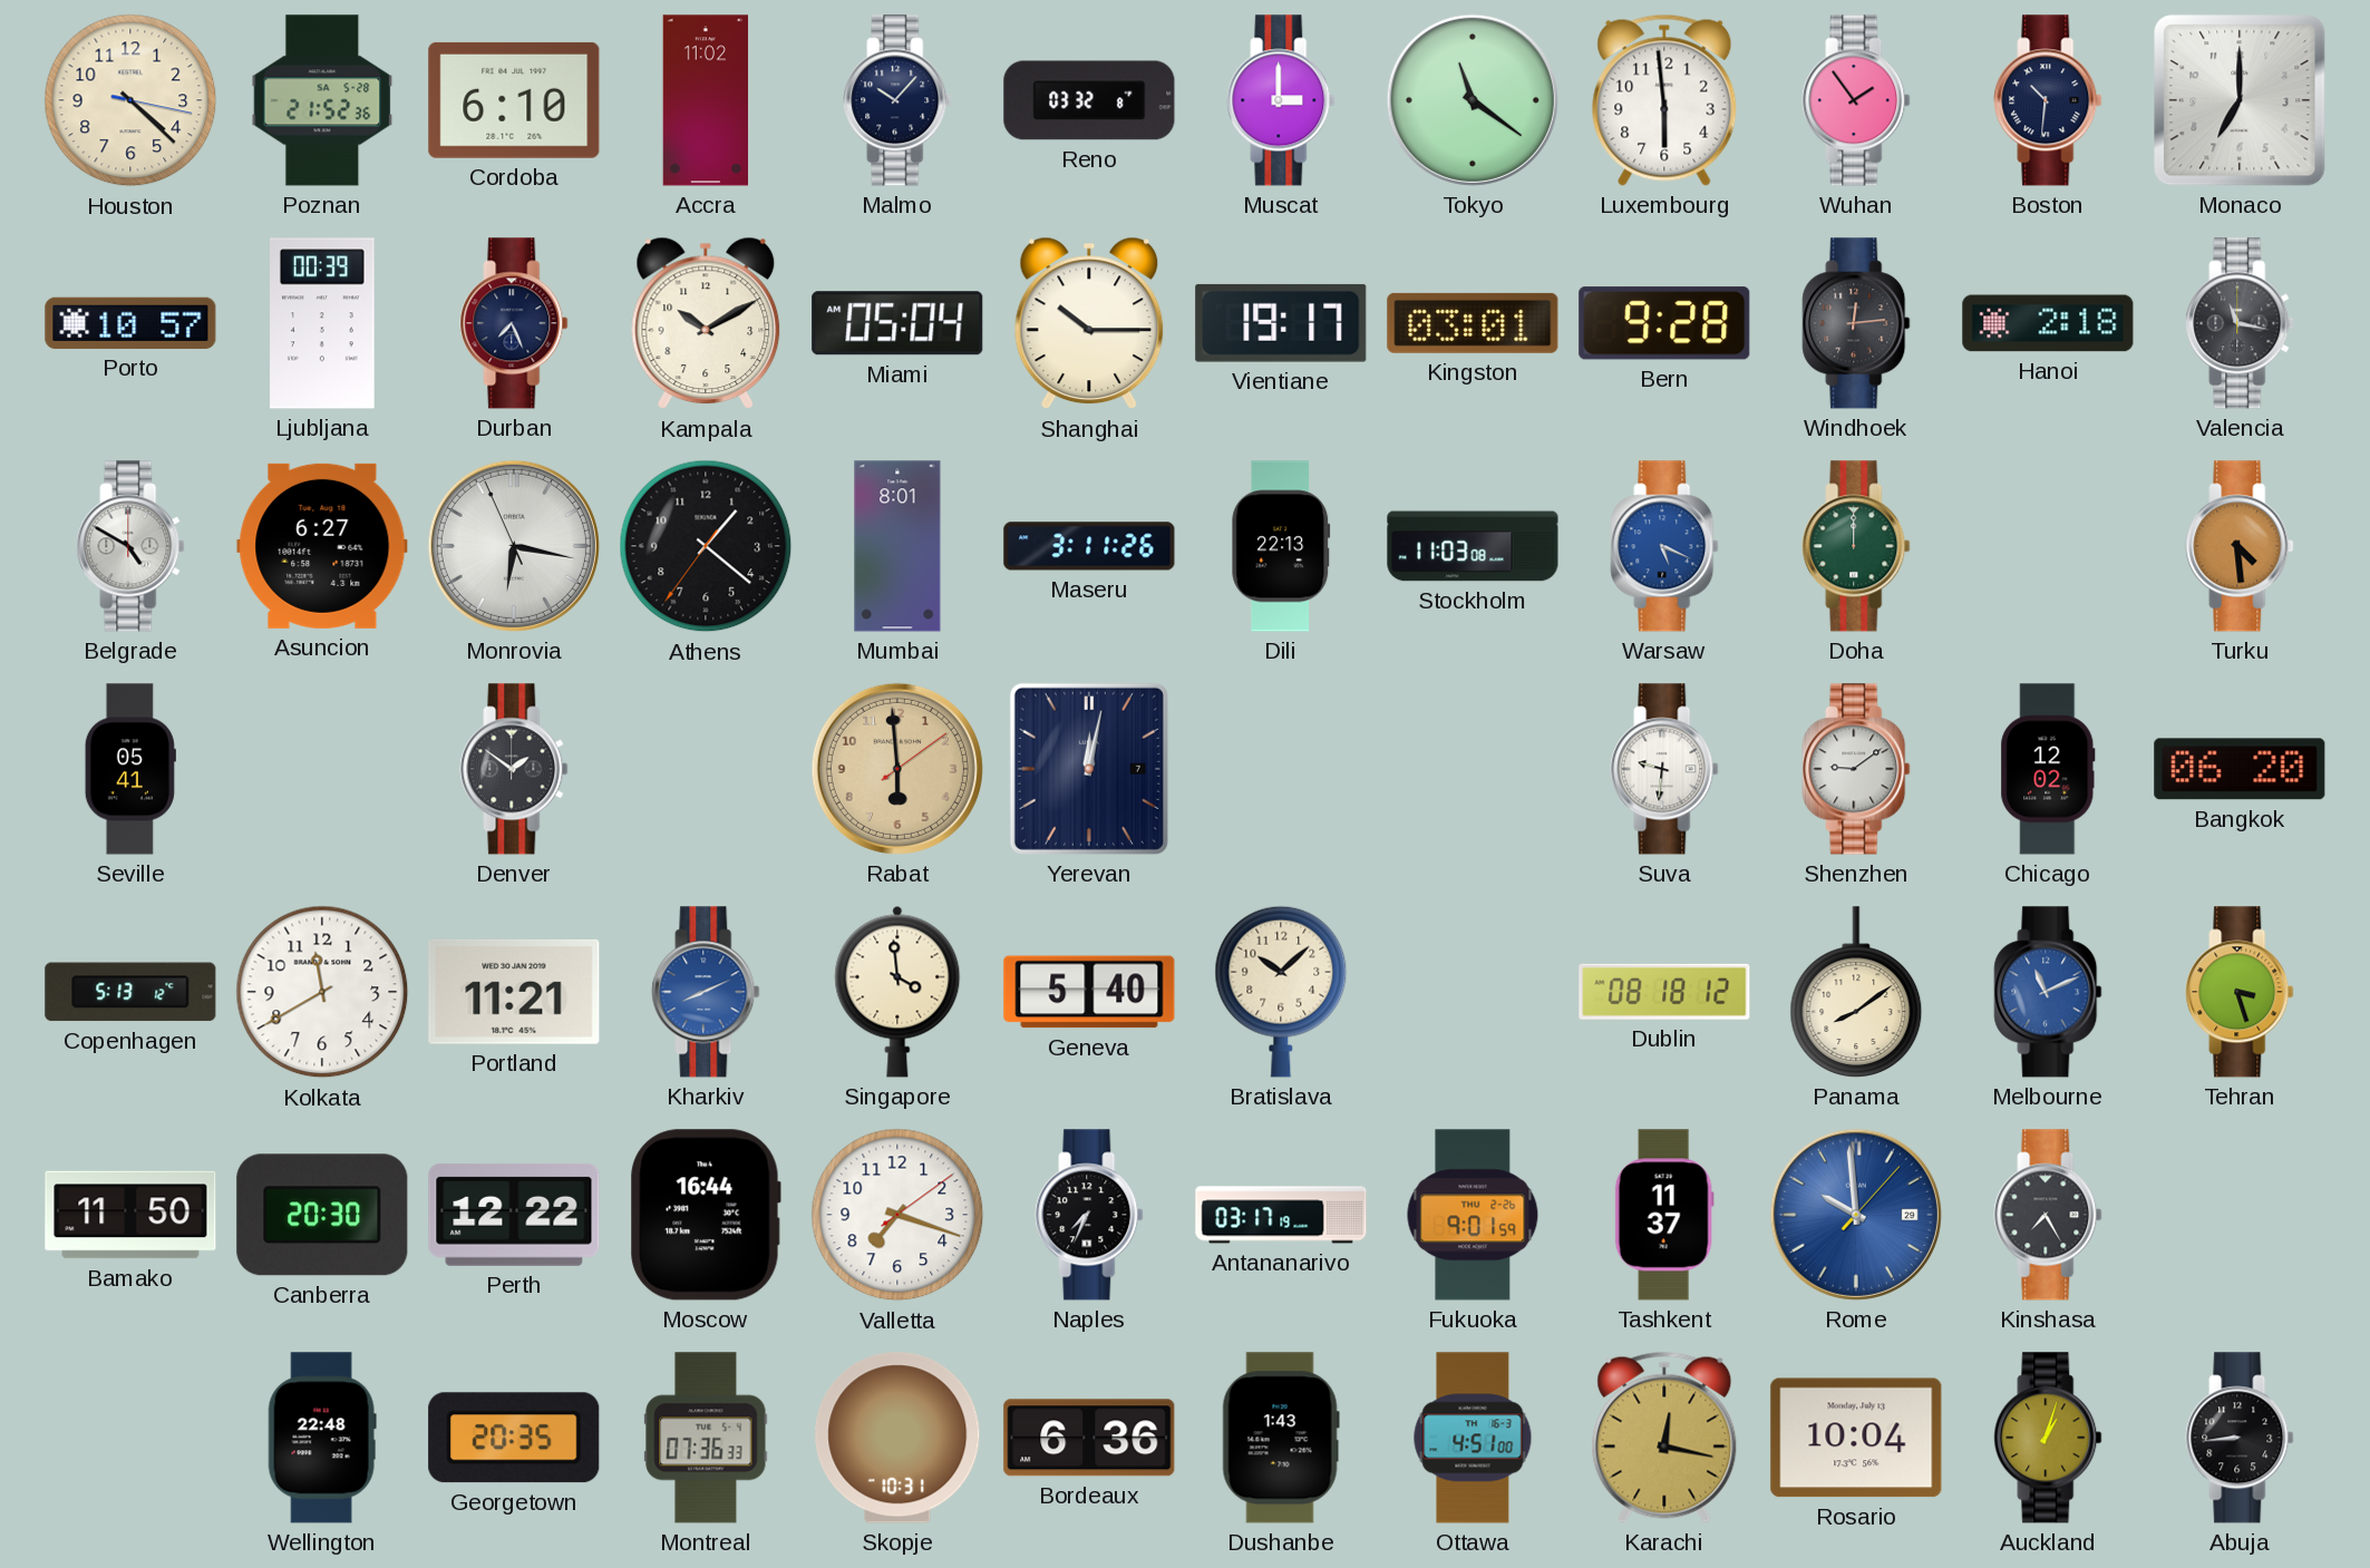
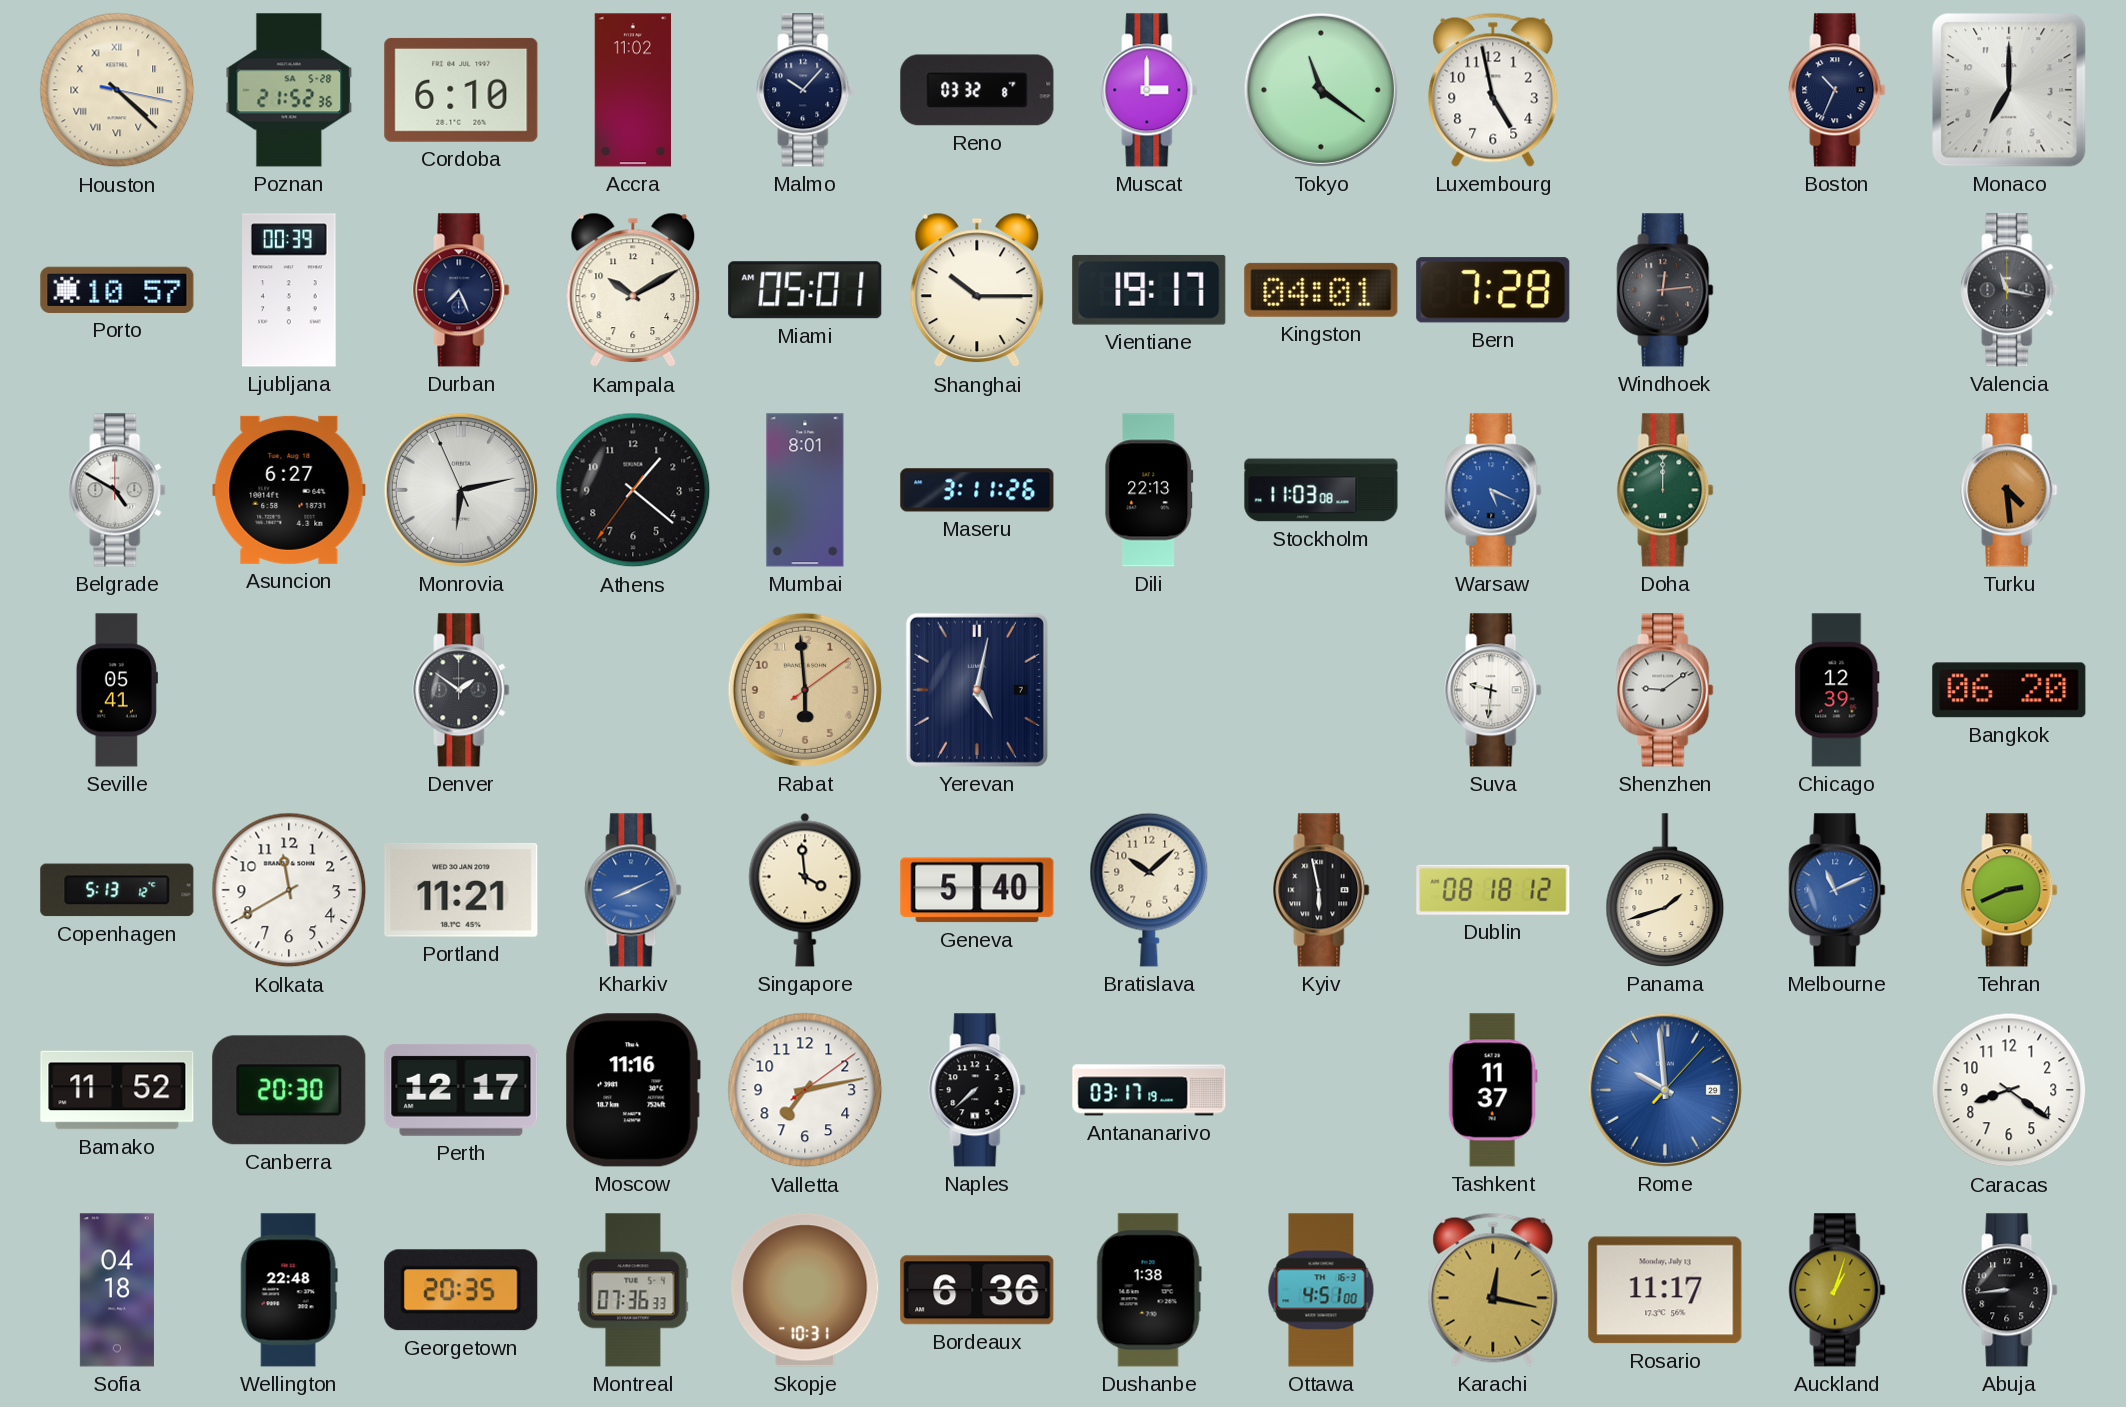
Houston numerals: Arabic -> Roman
Luxembourg: 5:59 -> 4:58
Wuhan: 1:54 -> none
Boston: 10:31 -> 10:34
Miami: 05:04 -> 05:01
Kingston: 03:01 -> 04:01
Bern: 9:28 -> 7:28
Hanoi: 2:18 -> none
Monrovia: 6:16 -> 6:12
Yerevan: 12:02 -> 5:02
Chicago: 12:02 -> 12:39
Kyiv: none -> 5:58
Panama: 8:09 -> 1:42
Tehran: 3:27 -> 2:41
Bamako: 11:50 -> 11:52
Perth: 12:22 -> 12:17
Moscow: 16:44 -> 11:16
Valletta: 7:18 -> 7:13
Naples: 7:34 -> 7:38
Fukuoka: 9:01 -> none
Kinshasa: 7:25 -> none
Caracas: none -> 8:21
Sofia: none -> 04:18
Dushanbe: 1:43 -> 1:38
Rosario: 10:04 -> 11:17
